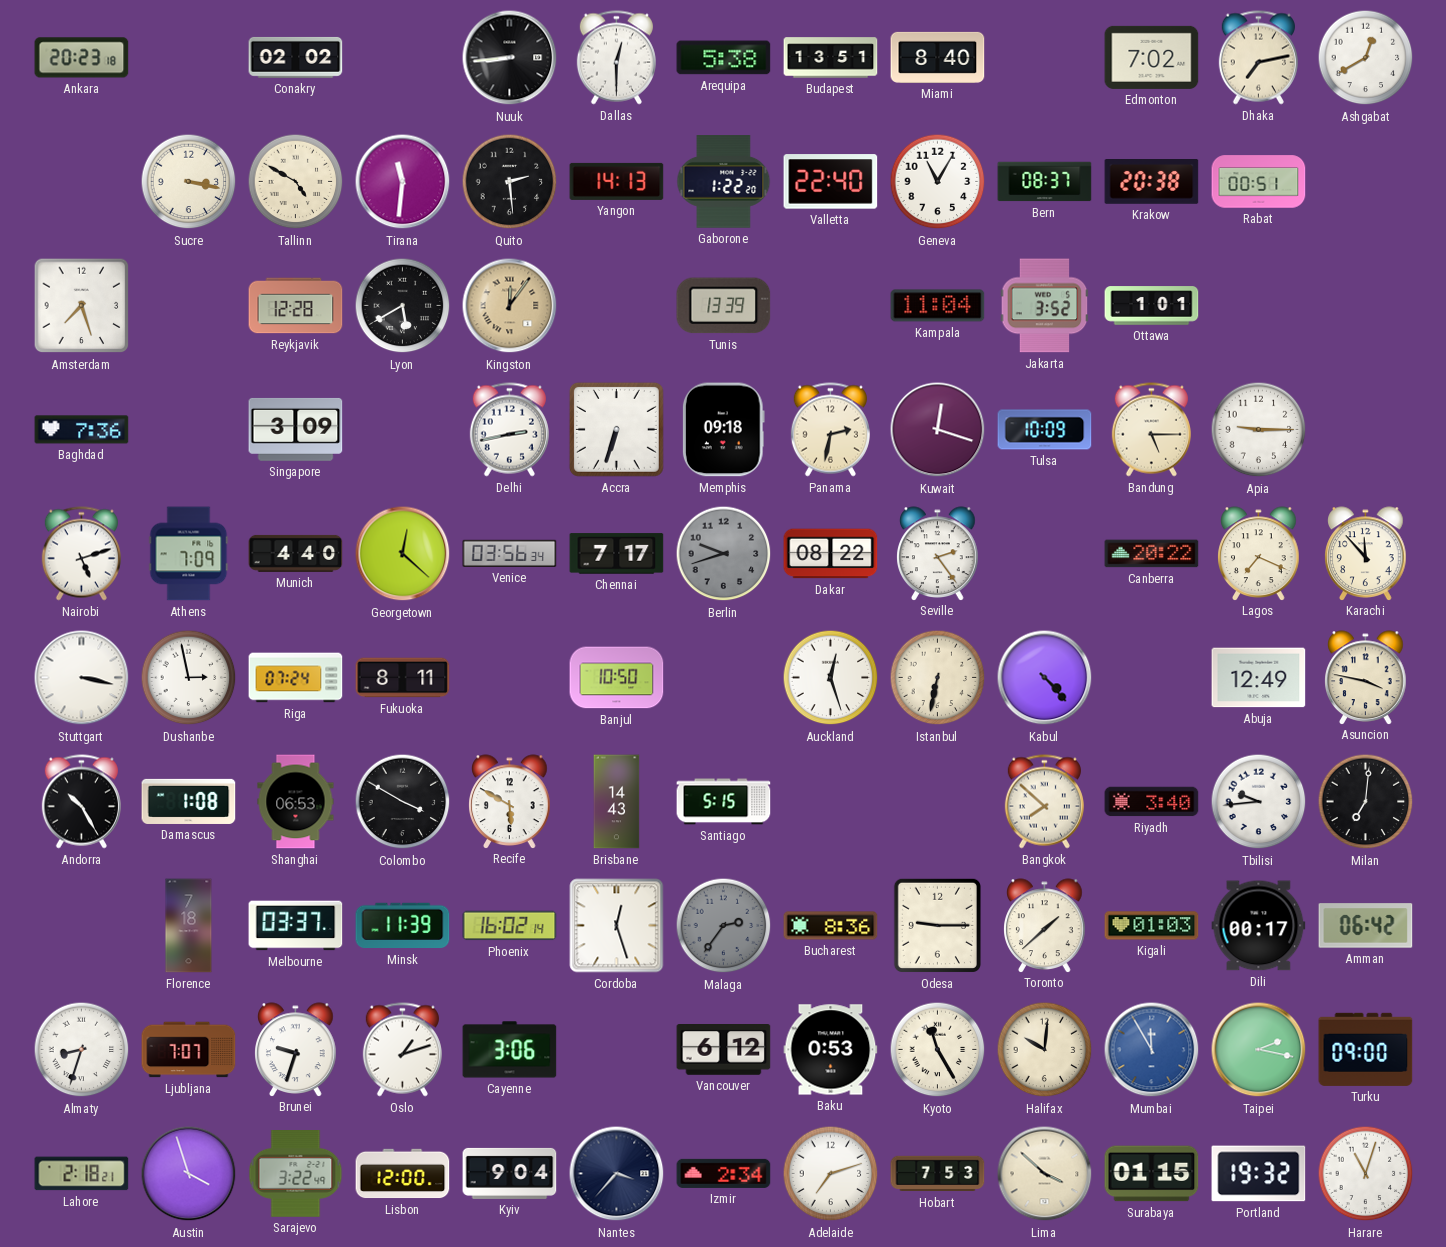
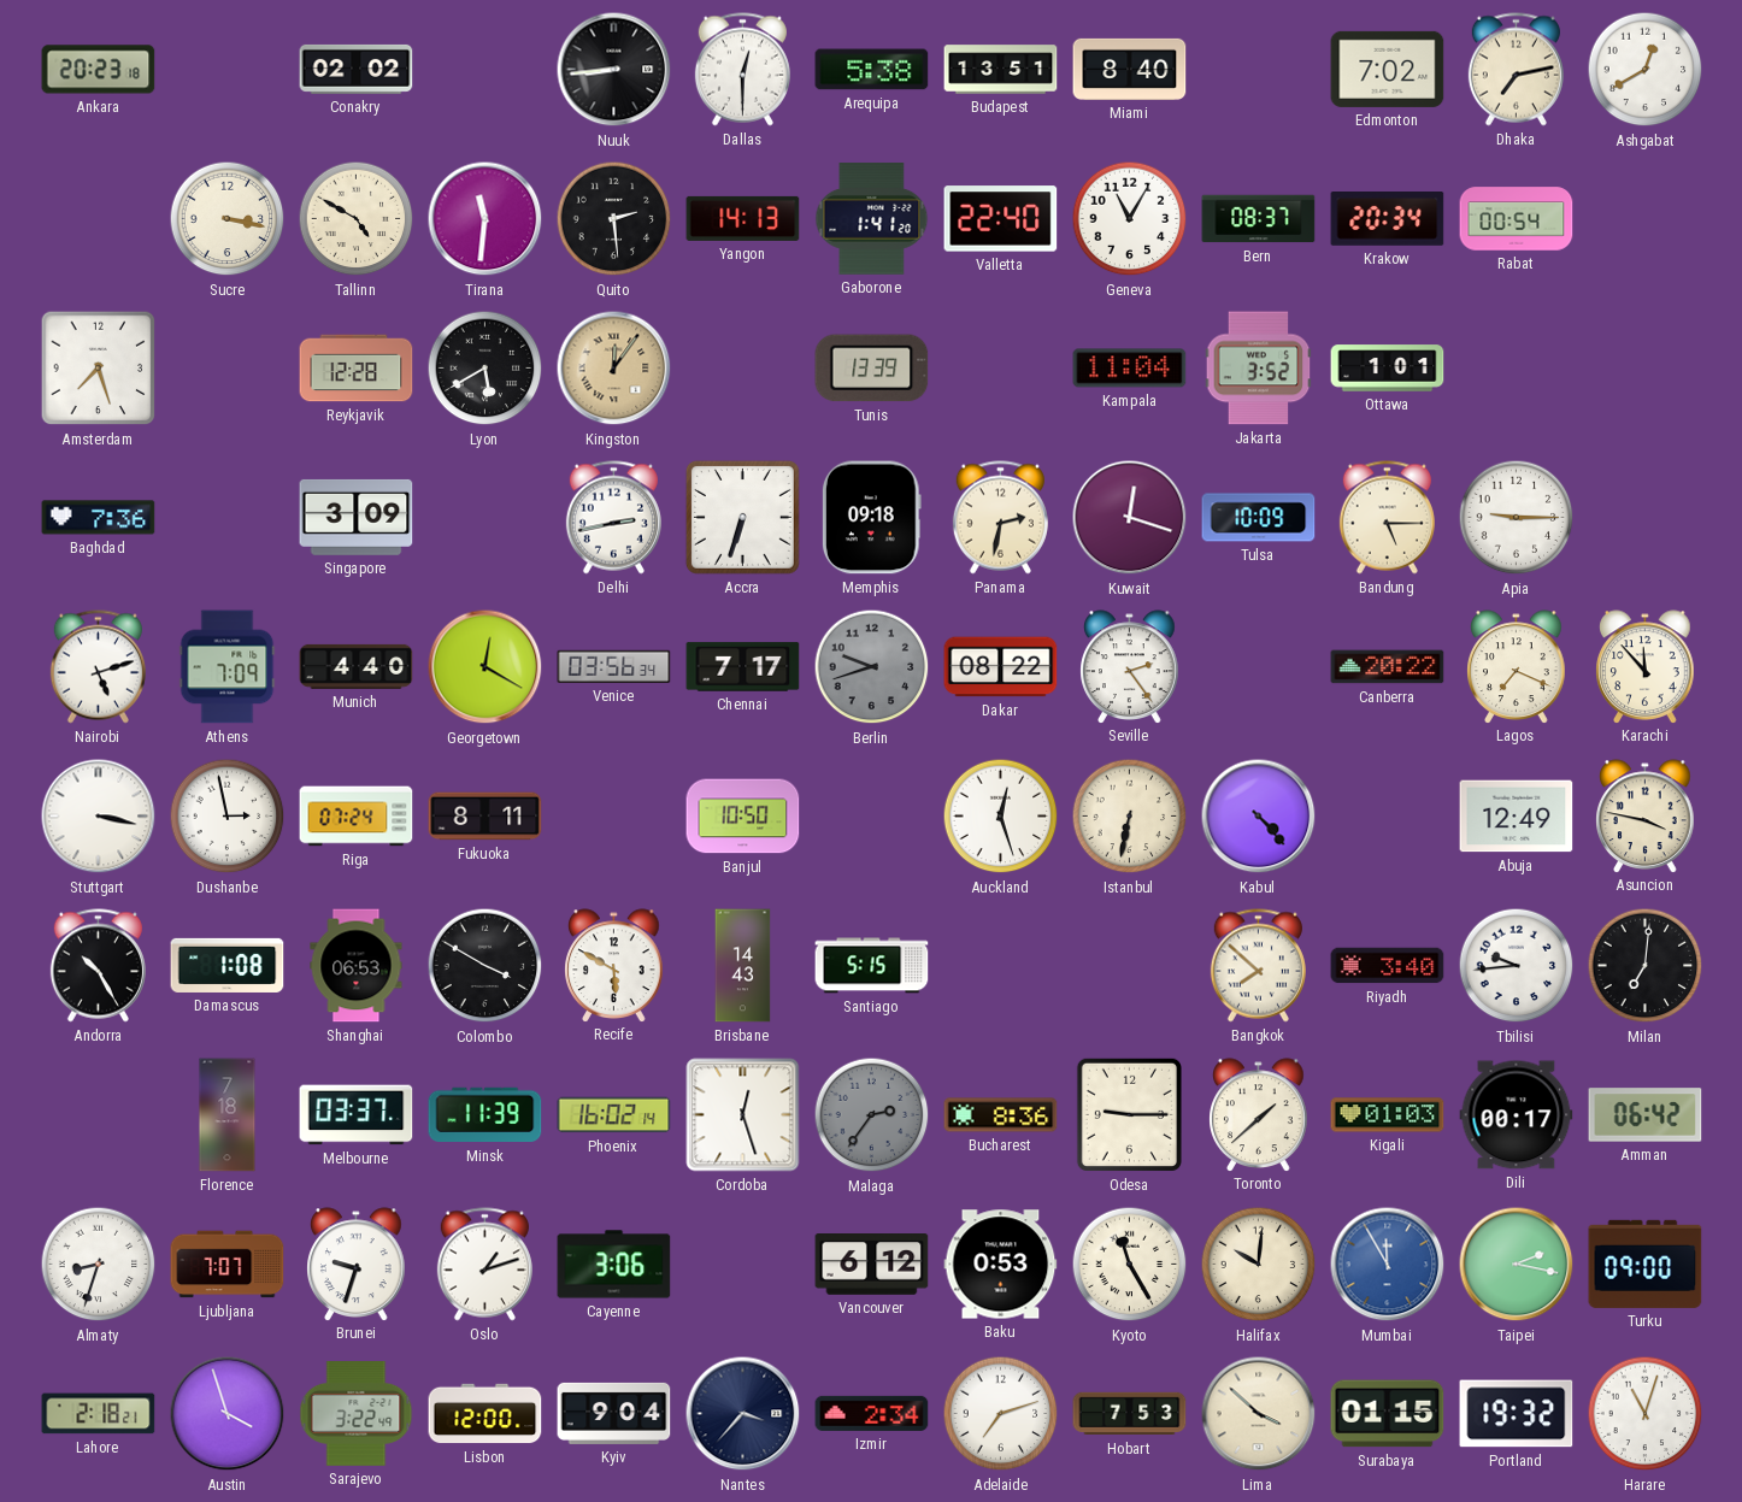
Gaborone: 1:22 -> 1:41
Krakow: 20:38 -> 20:34
Rabat: 00:51 -> 00:54
Georgetown: 12:22 -> 12:20
